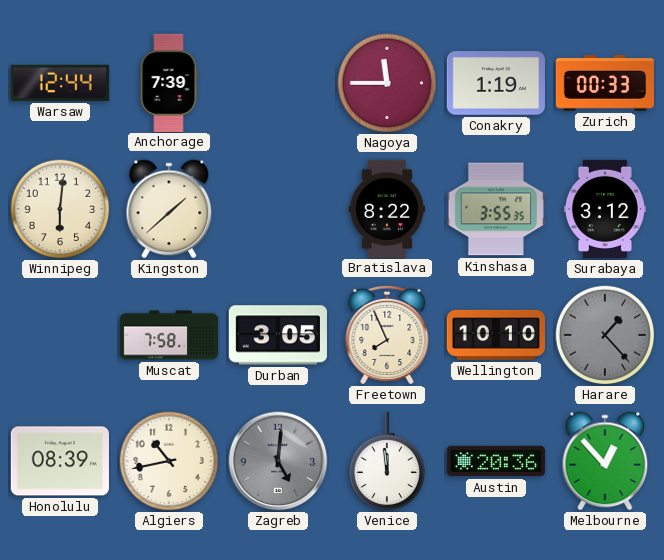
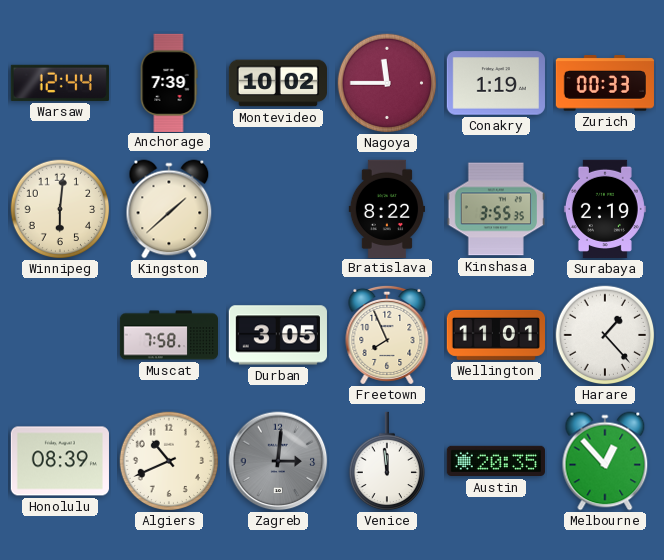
Montevideo: none -> 10:02
Surabaya: 3:12 -> 2:19
Wellington: 10:10 -> 11:01
Harare dial: grey -> white
Algiers: 10:43 -> 10:41
Zagreb: 5:01 -> 3:01
Austin: 20:36 -> 20:35
